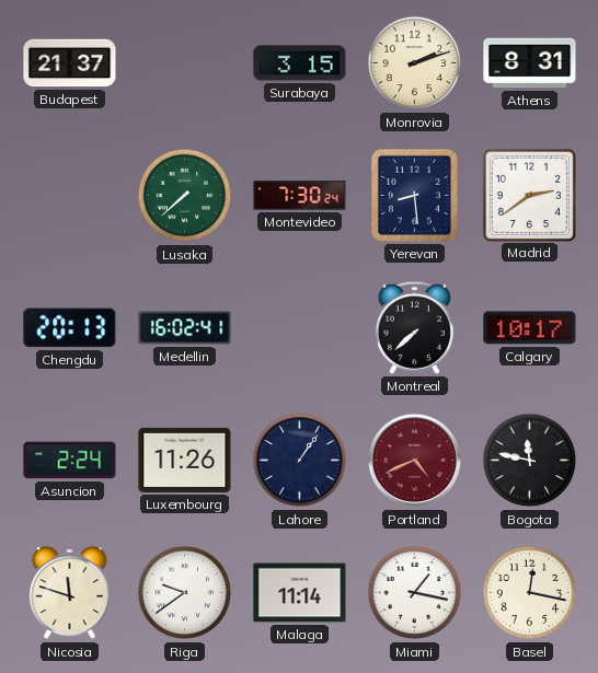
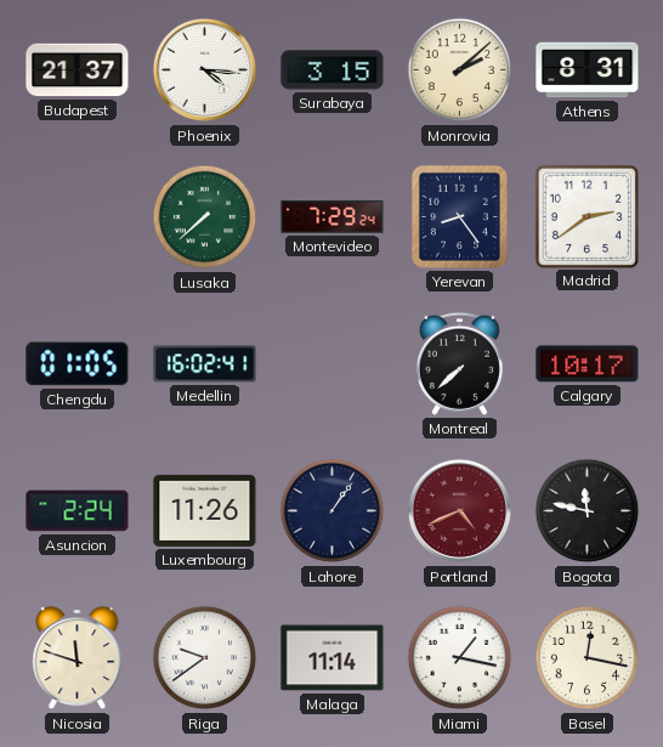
Phoenix: none -> 4:16
Monrovia: 2:12 -> 2:08
Montevideo: 7:30 -> 7:29
Yerevan: 8:29 -> 8:24
Chengdu: 20:13 -> 01:05
